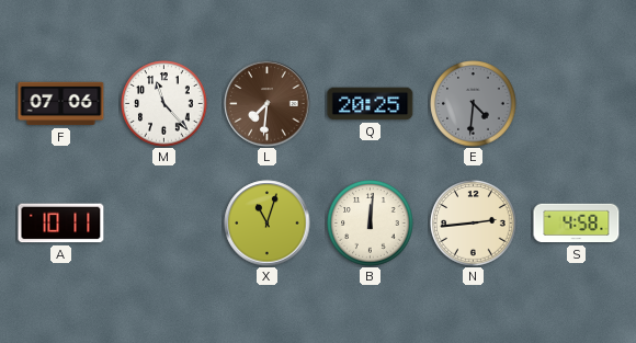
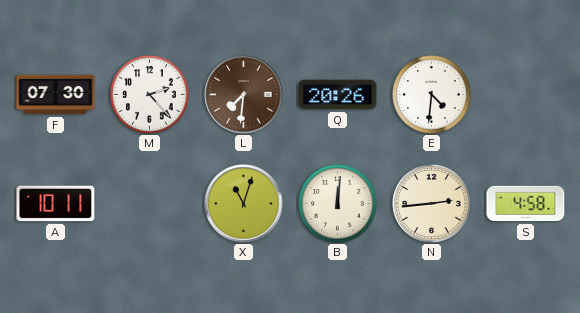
F: 07:06 -> 07:30
M: 11:23 -> 2:23
Q: 20:25 -> 20:26
E dial: grey -> white
